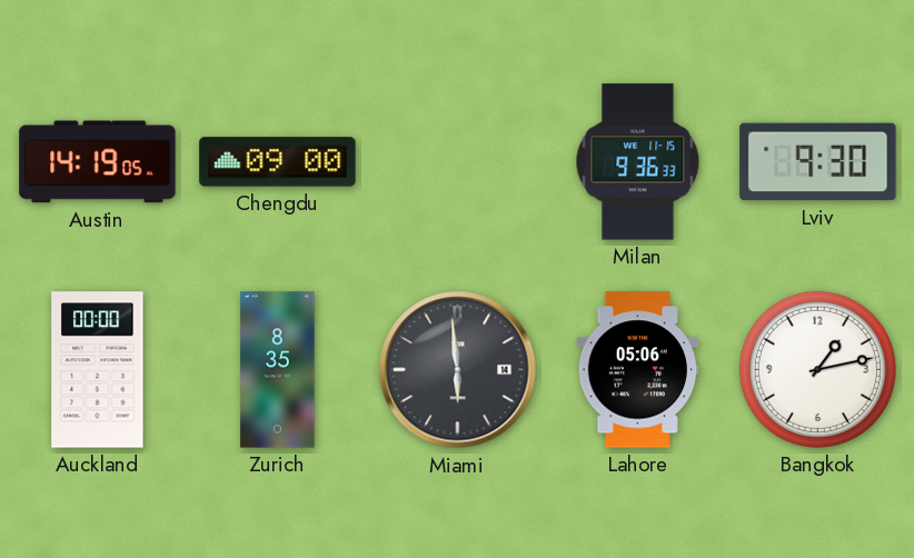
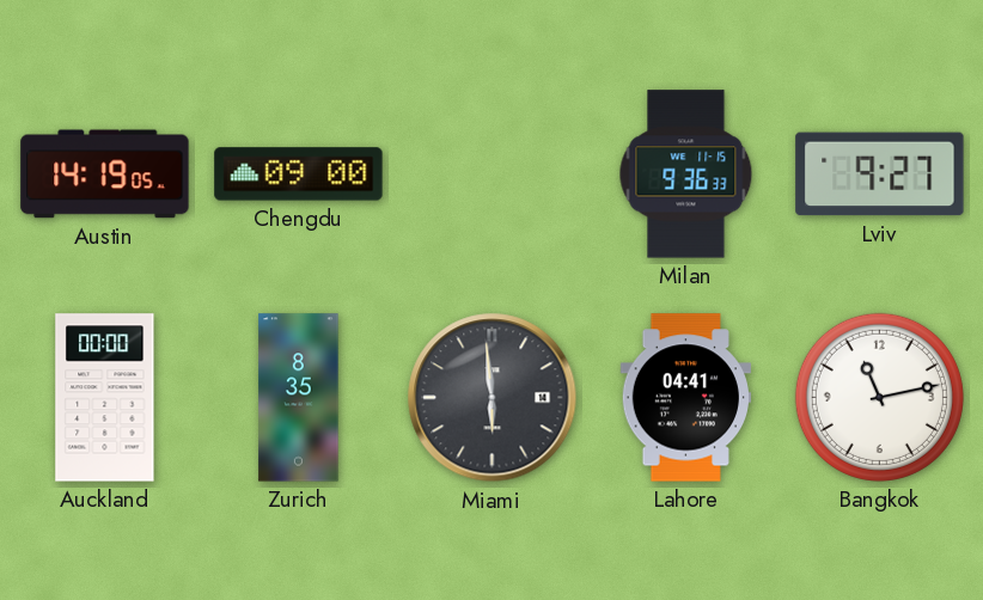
Lviv: 9:30 -> 9:27
Lahore: 05:06 -> 04:41
Bangkok: 1:13 -> 11:13
